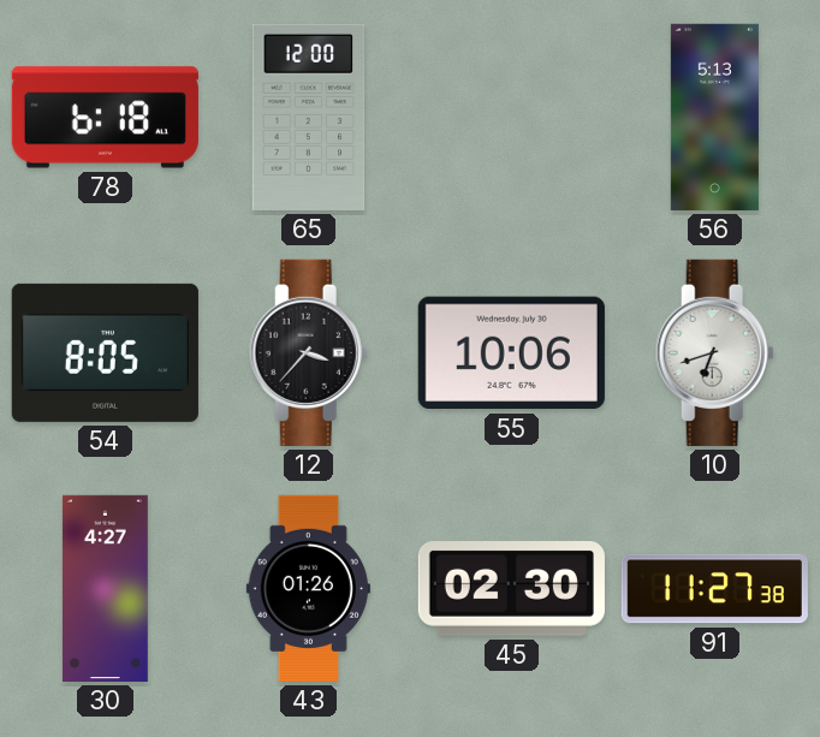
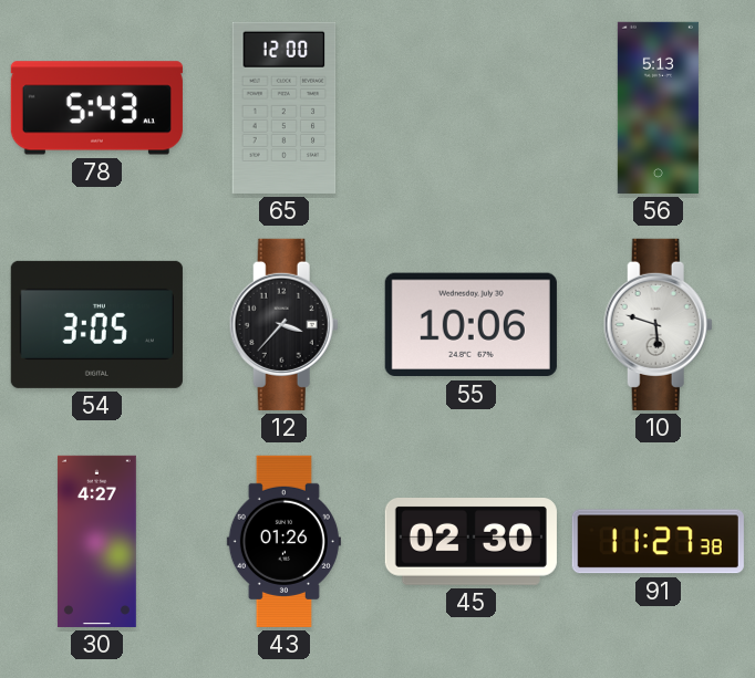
78: 6:18 -> 5:43
54: 8:05 -> 3:05
10: 6:42 -> 5:48
